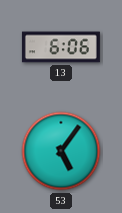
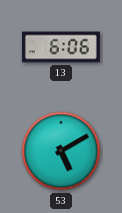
53: 5:06 -> 5:10
